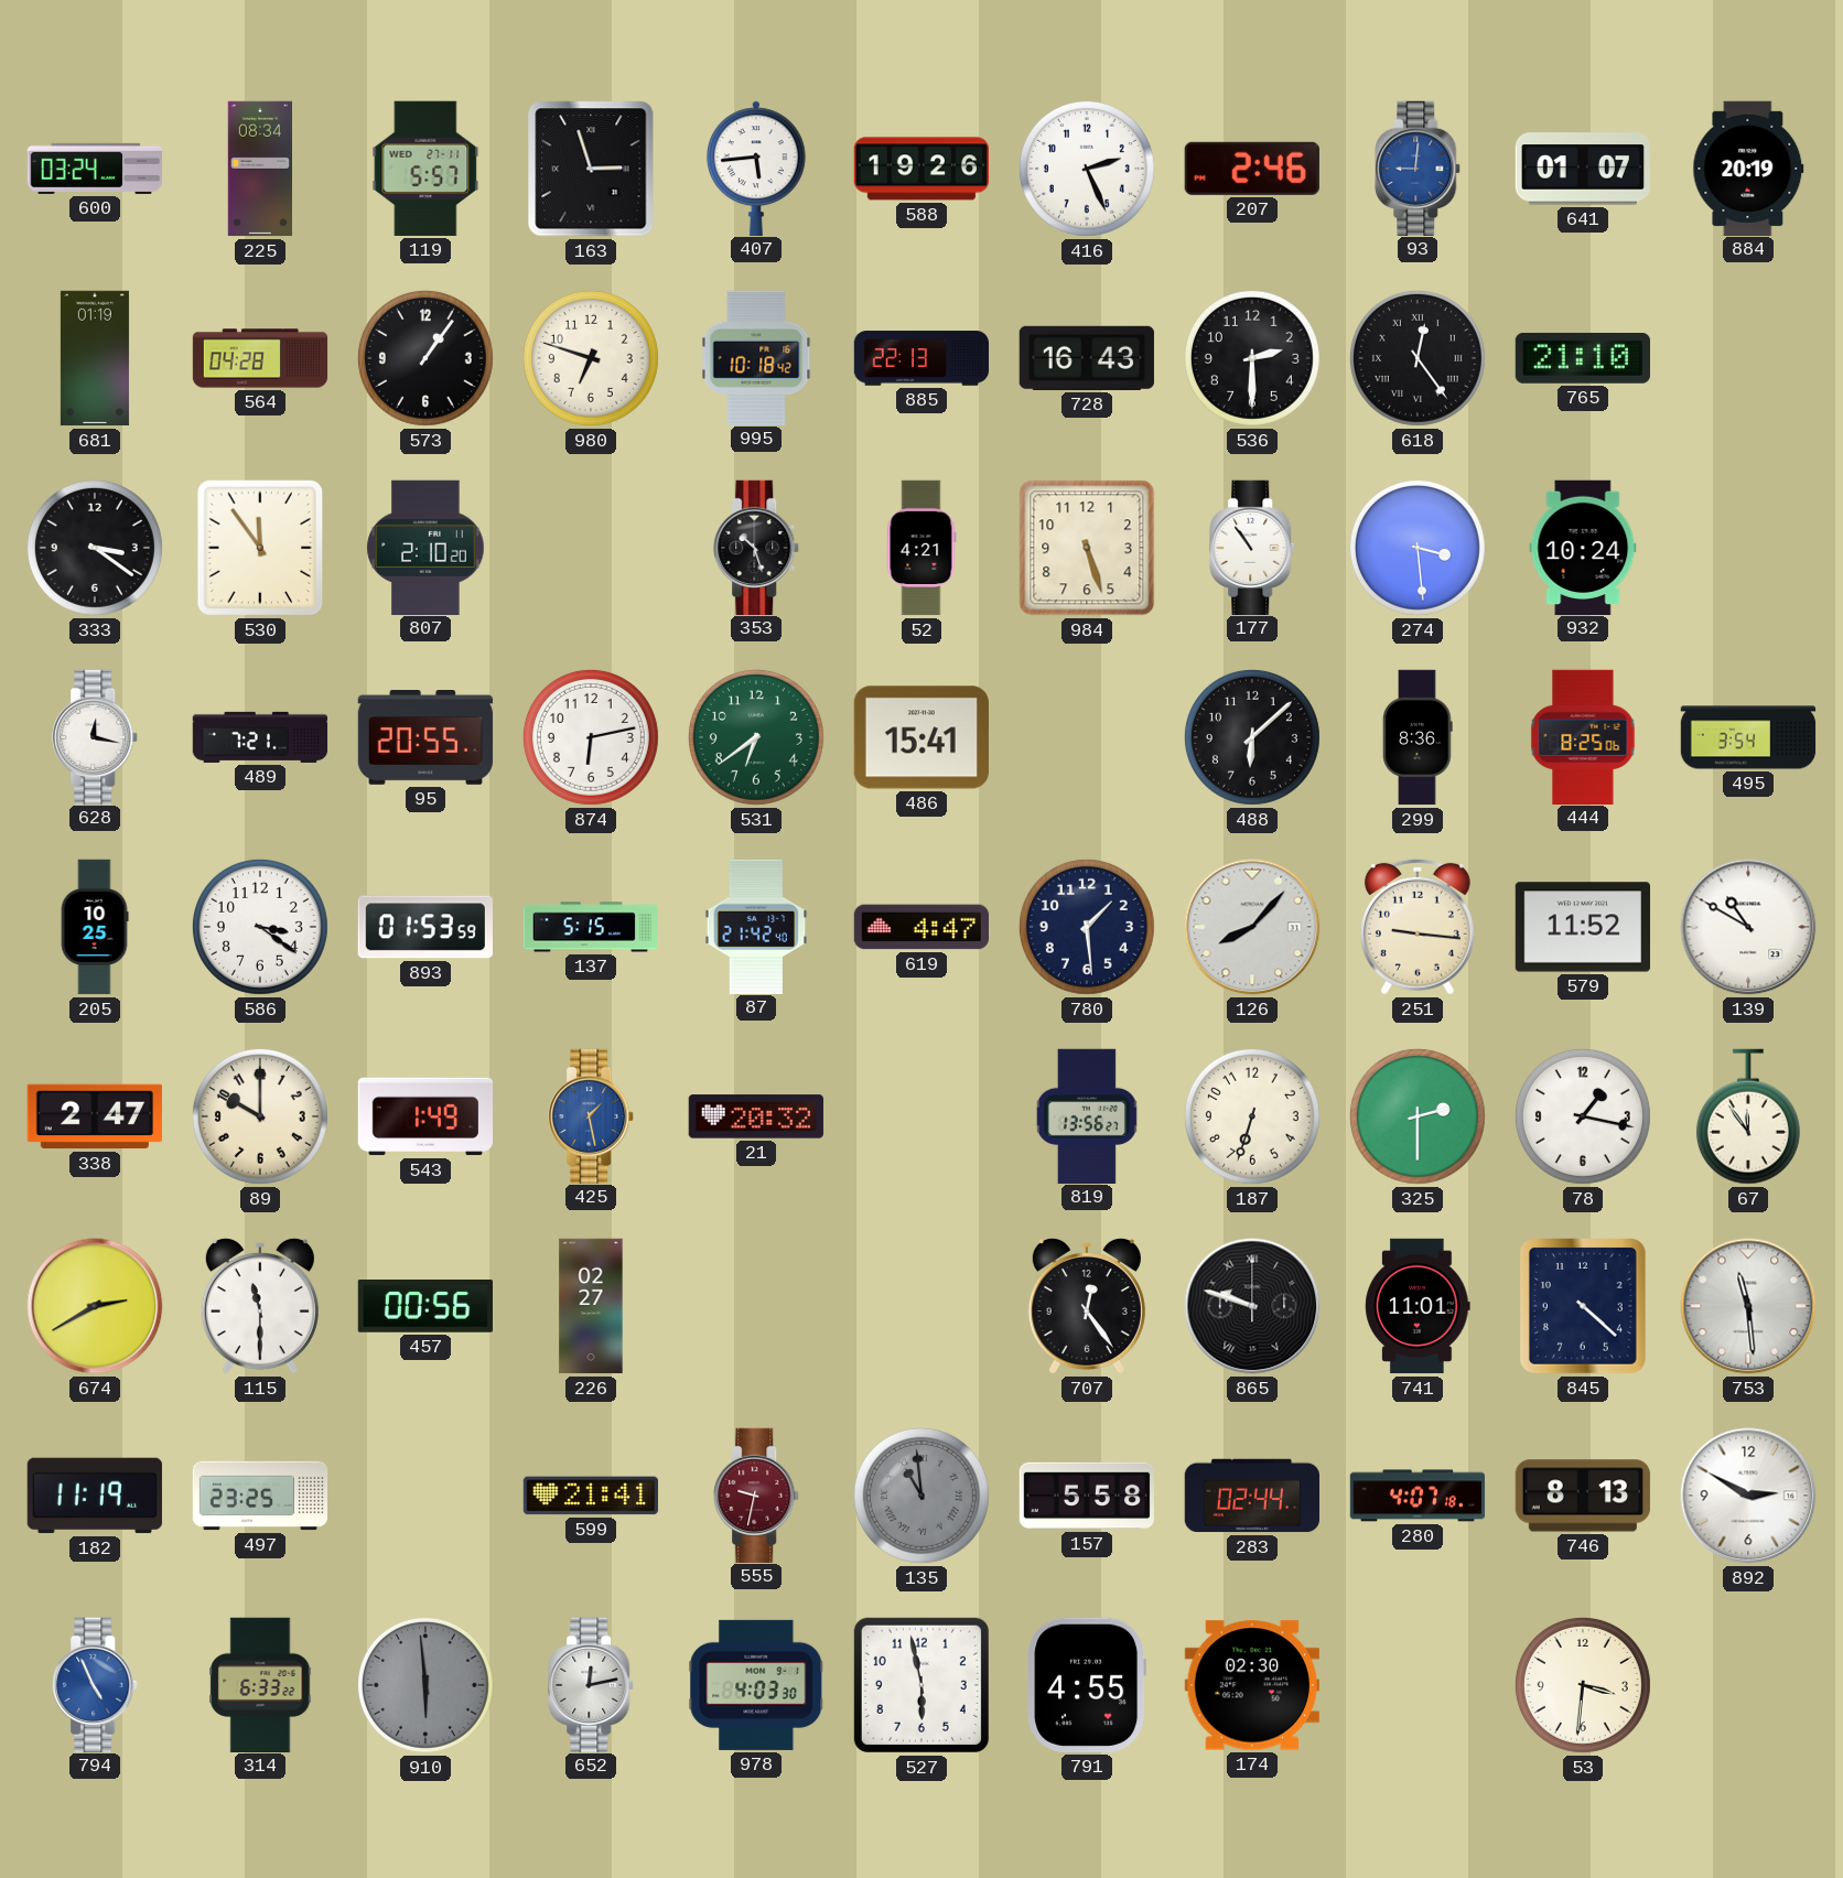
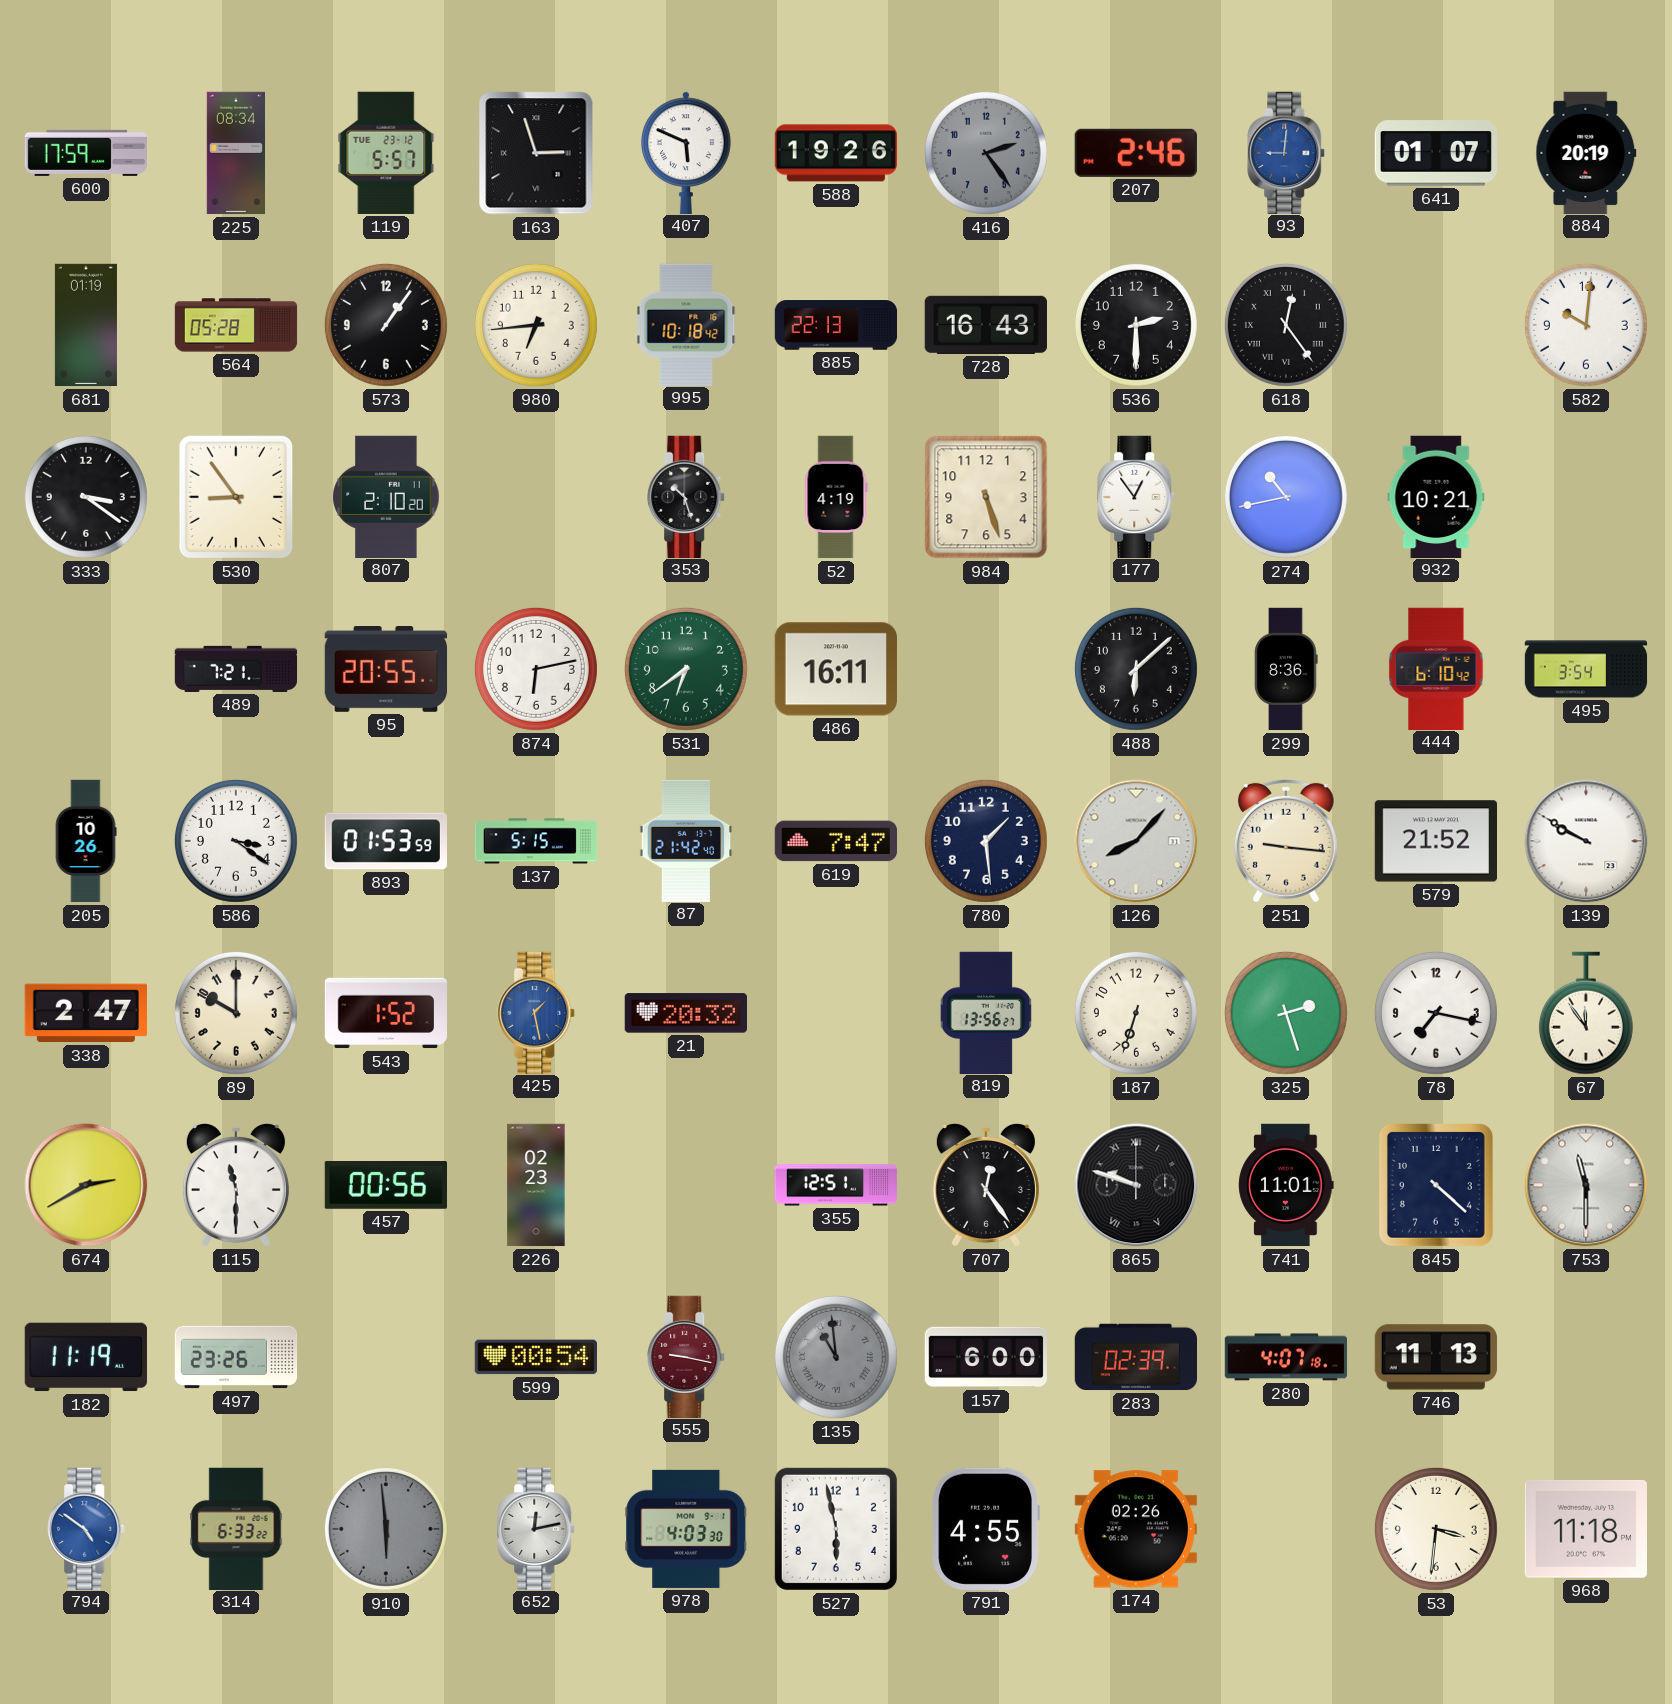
600: 03:24 -> 17:59
119 date: WED 27-11 -> TUE 23-12
407: 5:44 -> 5:49
416: 2:26 -> 2:24
416 dial: white -> grey
564: 04:28 -> 05:28
980: 6:48 -> 6:44
765: 21:10 -> none
582: none -> 10:01
530: 11:54 -> 8:54
52: 4:21 -> 4:19
177: 10:54 -> 12:54
274: 3:29 -> 10:43
932: 10:24 -> 10:21
628: 12:17 -> none
486: 15:41 -> 16:11
444: 8:25 -> 6:10
205: 10:25 -> 10:26
619: 4:47 -> 7:47
579: 11:52 -> 21:52
139: 10:50 -> 9:50
543: 1:49 -> 1:52
325: 2:30 -> 2:27
78: 1:17 -> 7:17
226: 02:27 -> 02:23
355: none -> 12:51
753: 11:29 -> 11:30
497: 23:25 -> 23:26
599: 21:41 -> 00:54
555: 9:32 -> 9:17
157: 5:58 -> 6:00
283: 02:44 -> 02:39
746: 8:13 -> 11:13
892: 2:50 -> none
794: 4:56 -> 4:51
174: 02:30 -> 02:26
968: none -> 11:18
